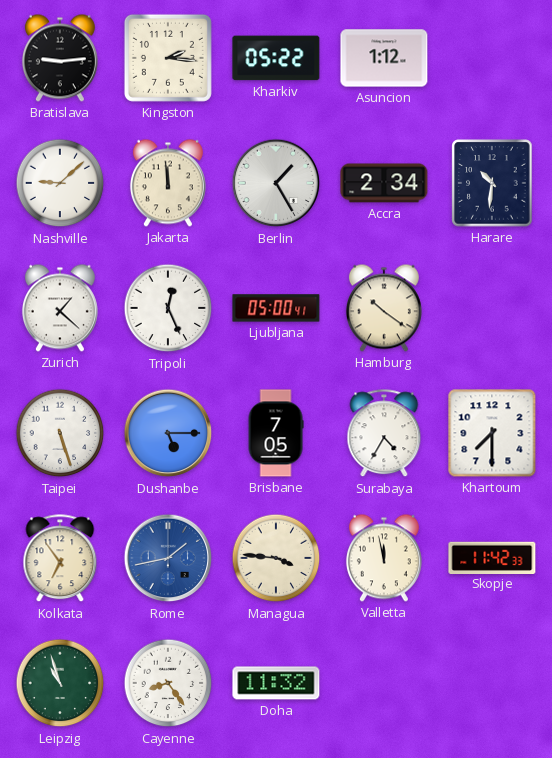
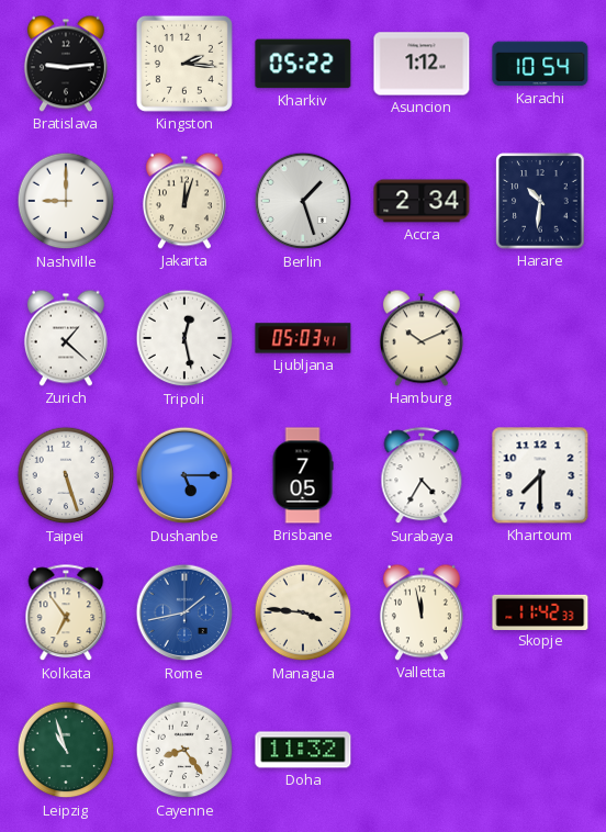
Karachi: none -> 10:54
Nashville: 9:08 -> 9:00
Jakarta: 11:59 -> 12:03
Berlin: 1:25 -> 1:27
Tripoli: 12:26 -> 12:28
Ljubljana: 05:00 -> 05:03
Hamburg: 10:21 -> 10:11
